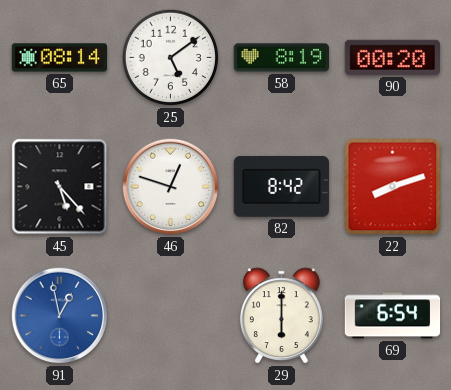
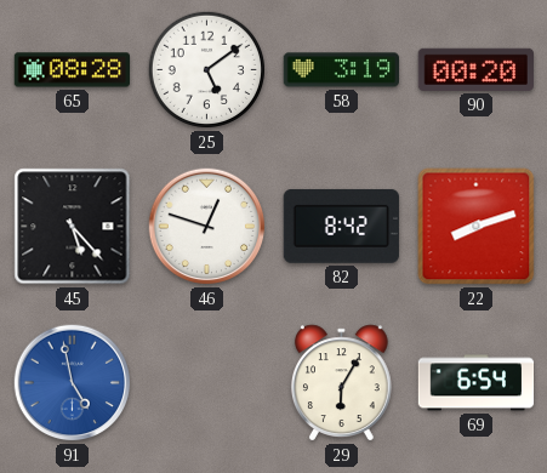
65: 08:14 -> 08:28
58: 8:19 -> 3:19
91: 12:58 -> 4:58
29: 6:00 -> 6:05
